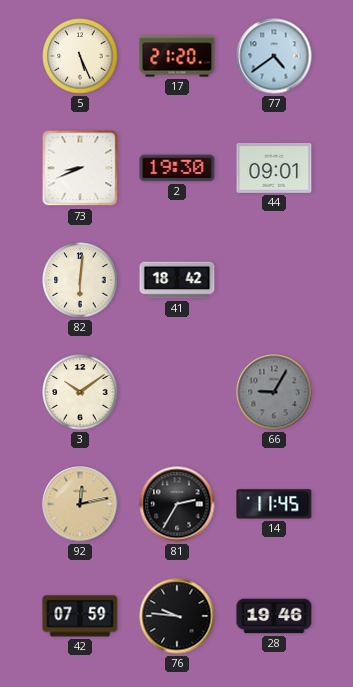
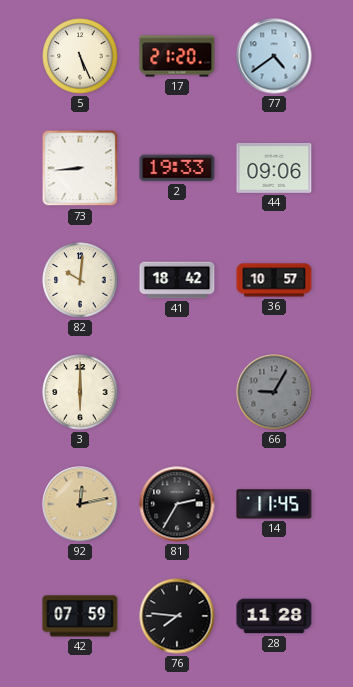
73: 8:41 -> 8:44
2: 19:30 -> 19:33
44: 09:01 -> 09:06
82: 6:01 -> 10:01
36: none -> 10:57
3: 10:09 -> 6:00
76: 9:46 -> 7:46
28: 19:46 -> 11:28
